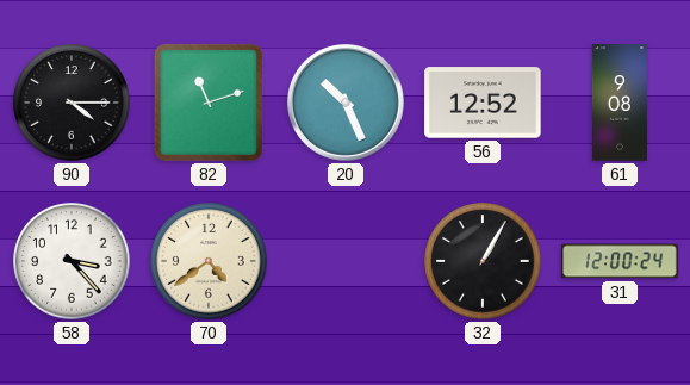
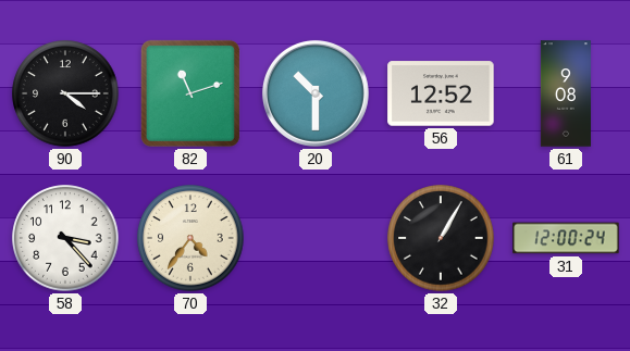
20: 10:26 -> 10:30
70: 4:39 -> 4:36
